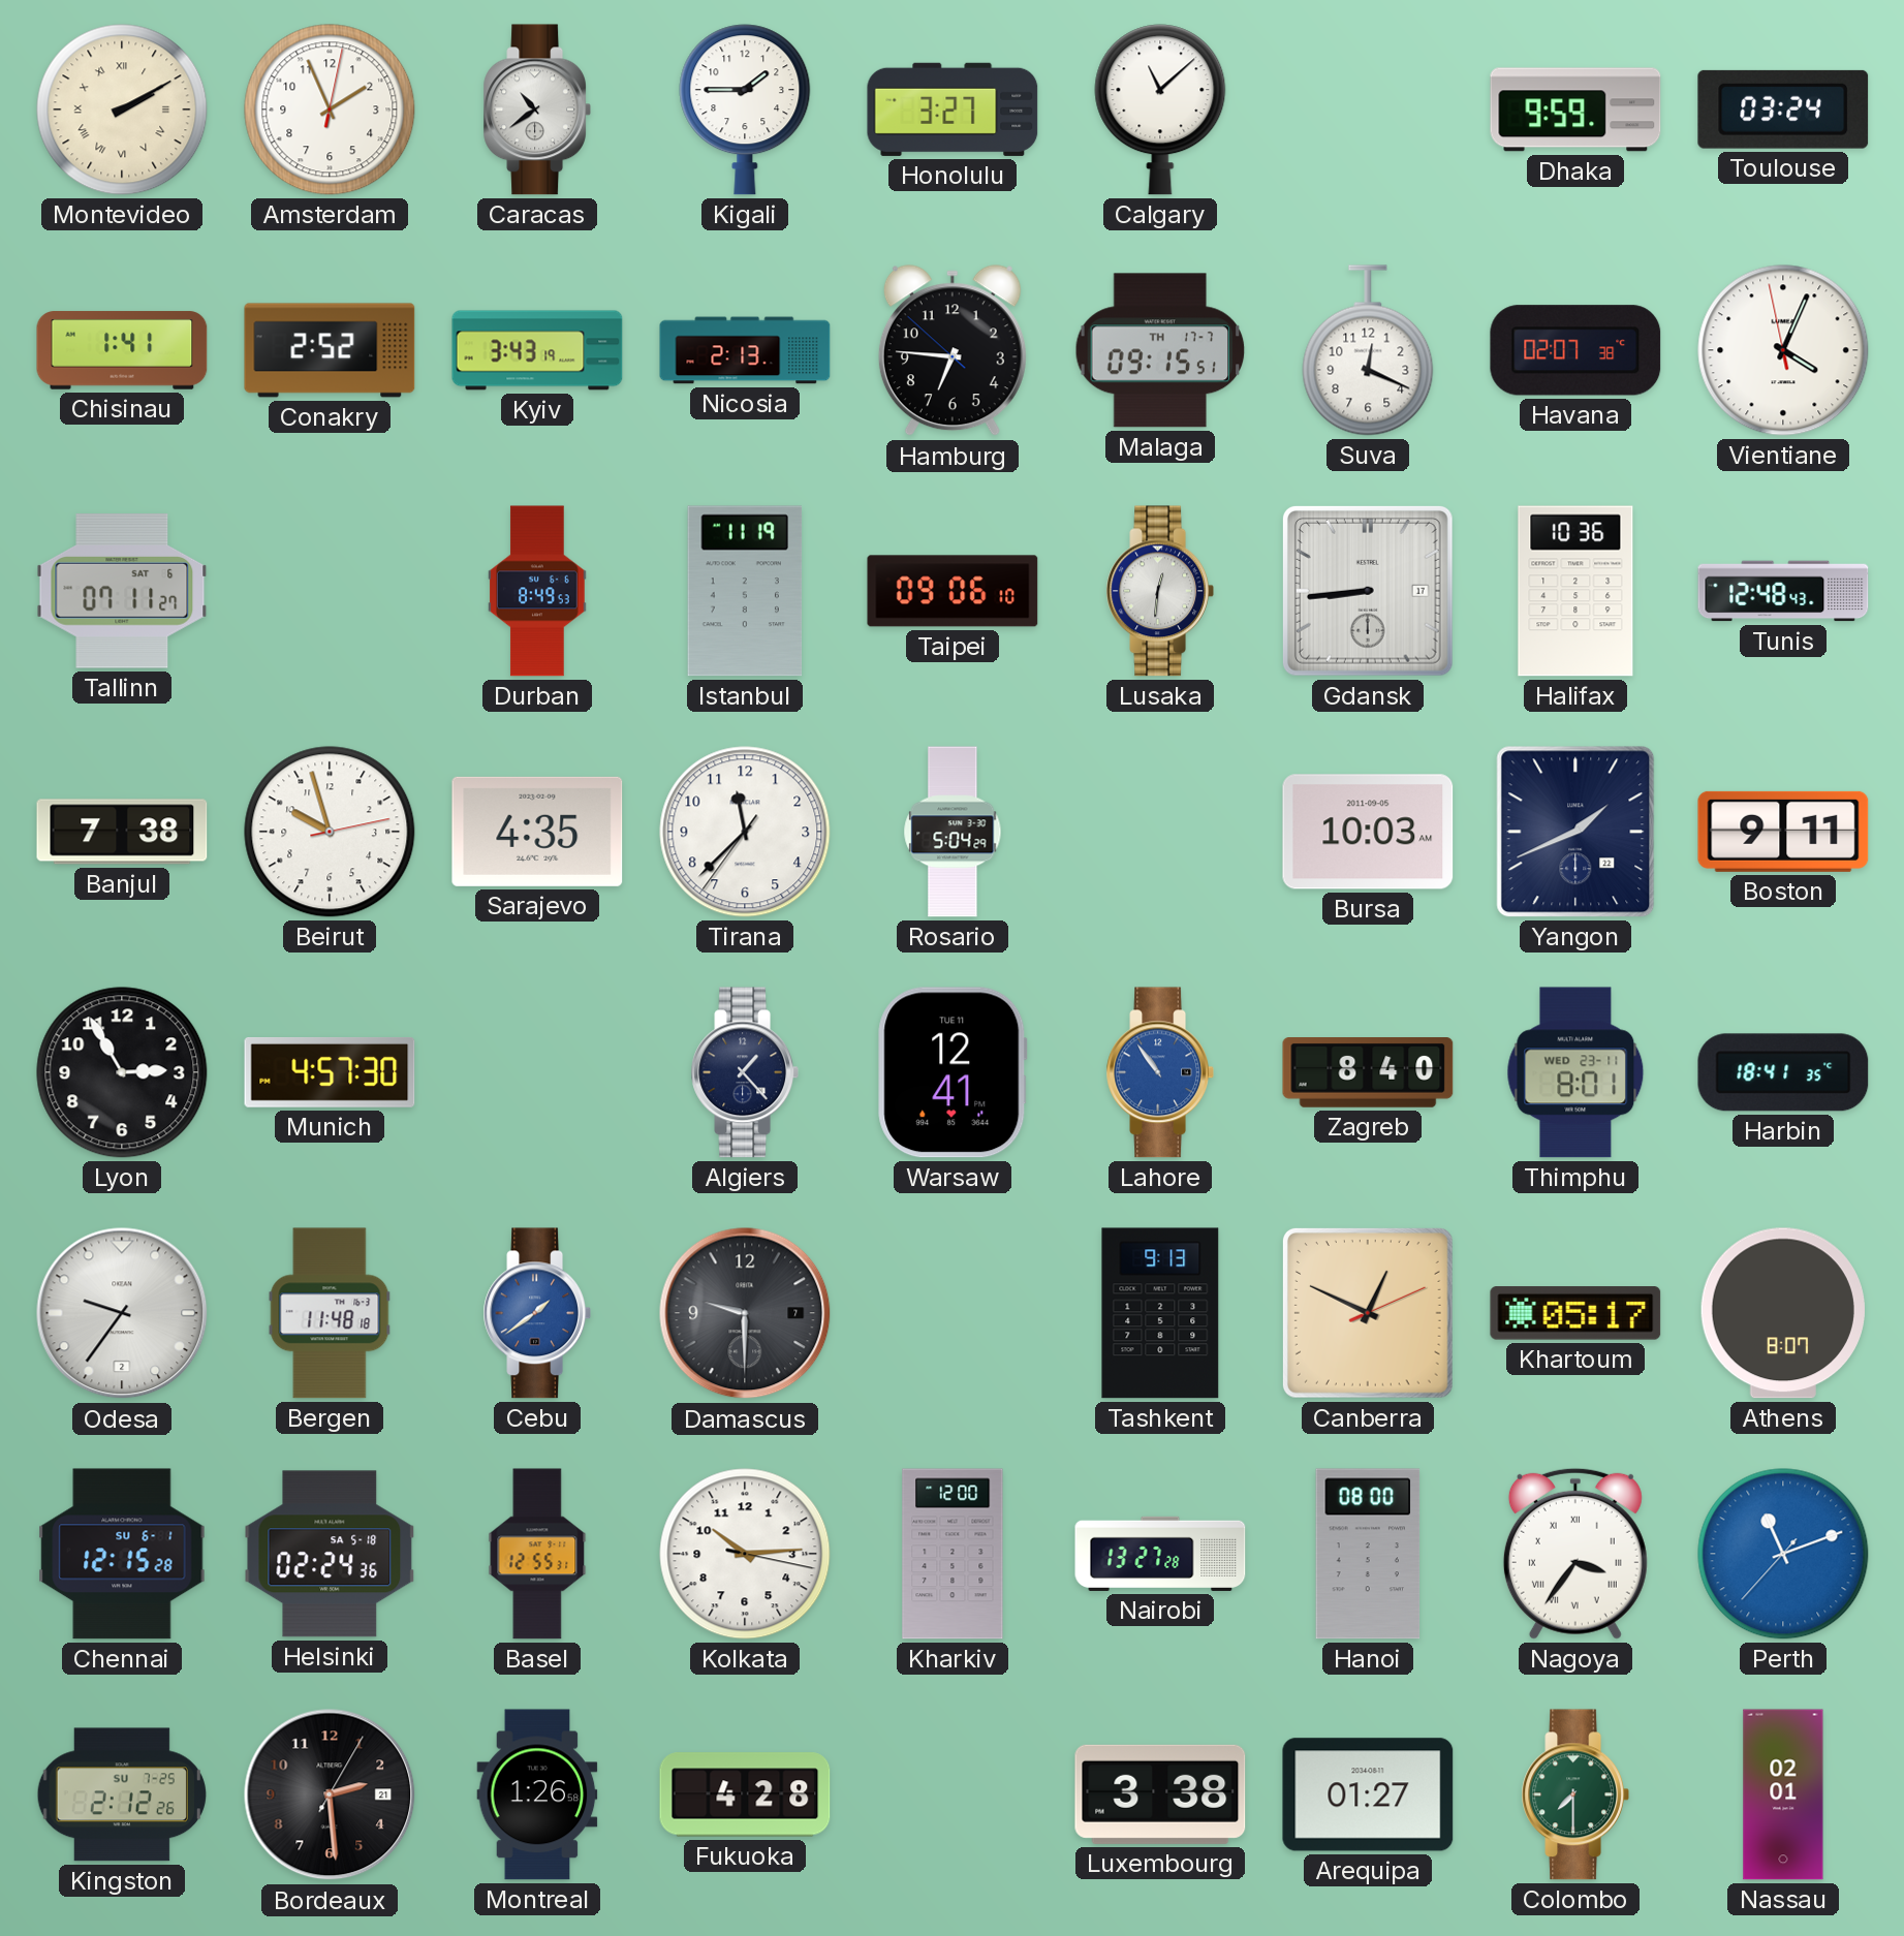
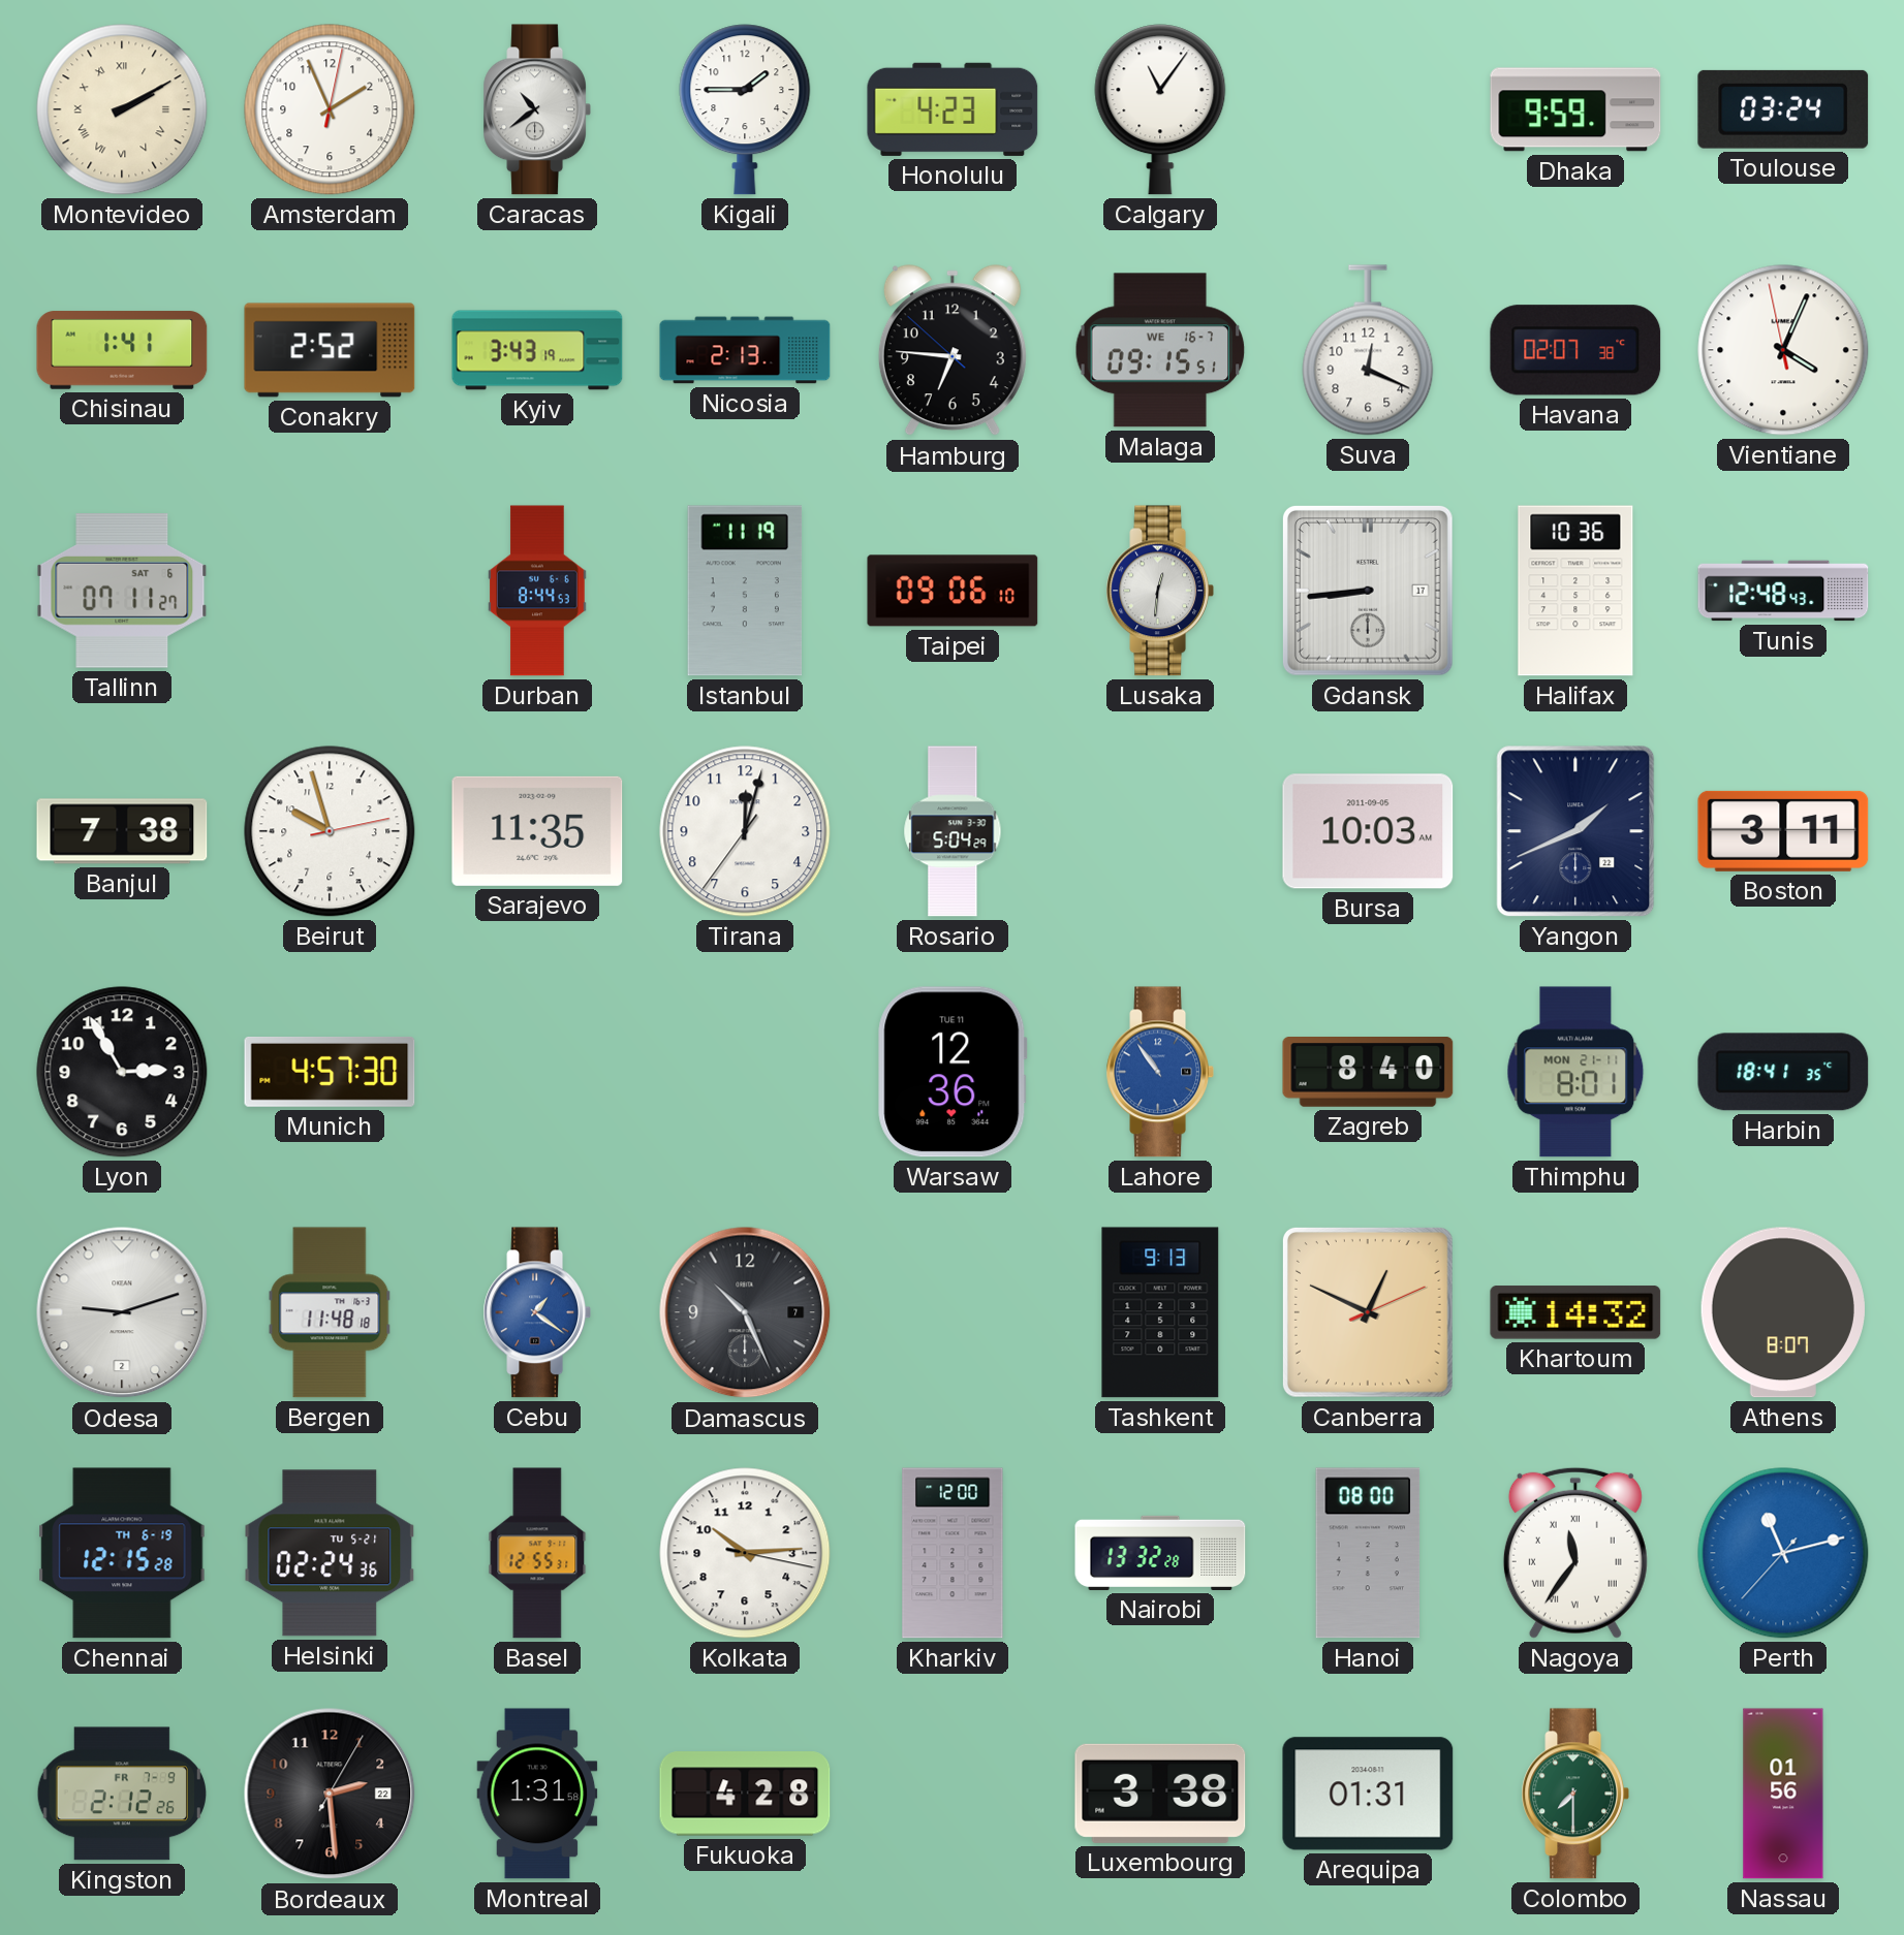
Honolulu: 3:27 -> 4:23
Calgary: 11:08 -> 11:06
Malaga date: TH 17-7 -> WE 16-7
Durban: 8:49 -> 8:44
Sarajevo: 4:35 -> 11:35
Tirana: 11:37 -> 12:02
Boston: 9:11 -> 3:11
Algiers: 1:23 -> none
Warsaw: 12:41 -> 12:36
Thimphu date: WED 23-11 -> MON 21-11
Odesa: 9:36 -> 9:12
Cebu: 1:39 -> 1:21
Damascus: 9:30 -> 10:26
Khartoum: 05:17 -> 14:32
Chennai date: SU 6-1 -> TH 6-19
Helsinki date: SA 5-18 -> TU 5-21
Nairobi: 13:27 -> 13:32
Nagoya: 3:36 -> 11:36
Perth: 11:11 -> 11:12
Kingston date: SU 7-25 -> FR 7-9
Bordeaux date: 21 -> 22
Montreal: 1:26 -> 1:31
Arequipa: 01:27 -> 01:31
Nassau: 02:01 -> 01:56
